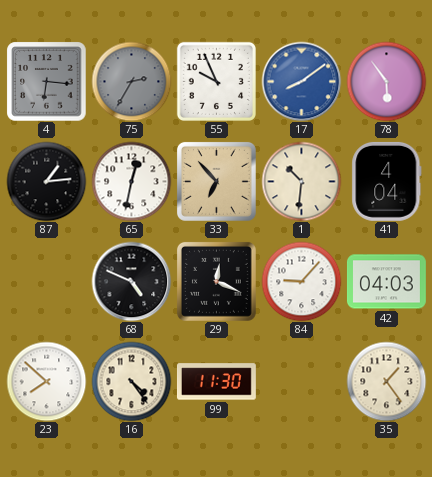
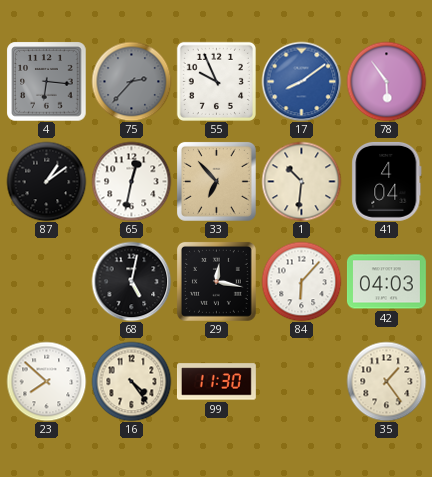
75: 2:35 -> 2:37
87: 1:14 -> 1:09
68: 4:49 -> 5:02
29: 12:19 -> 12:17
84: 9:07 -> 6:07
